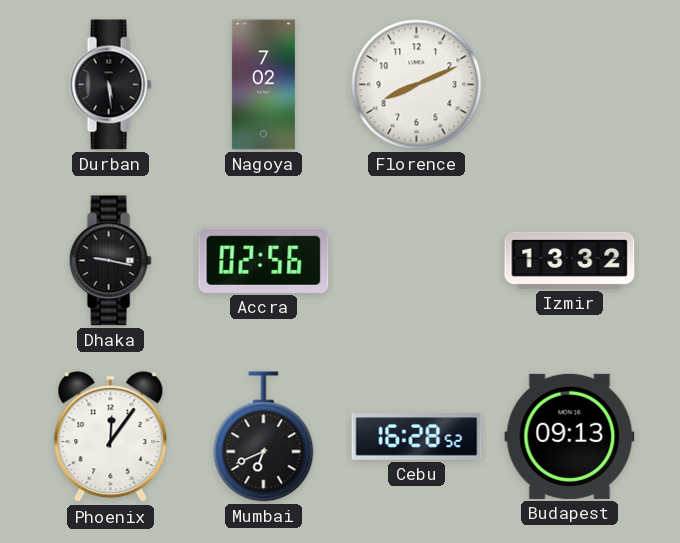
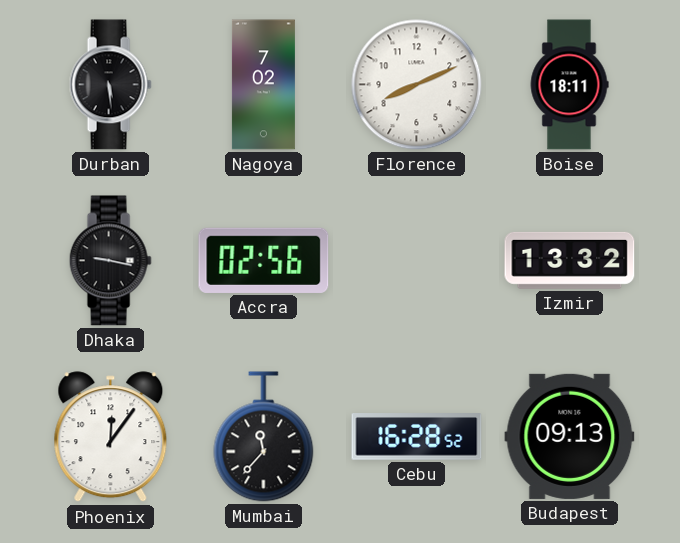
Boise: none -> 18:11
Mumbai: 6:41 -> 11:37
